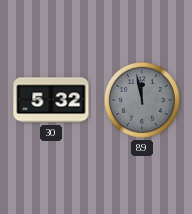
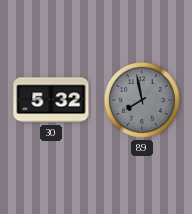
89: 11:58 -> 7:58
